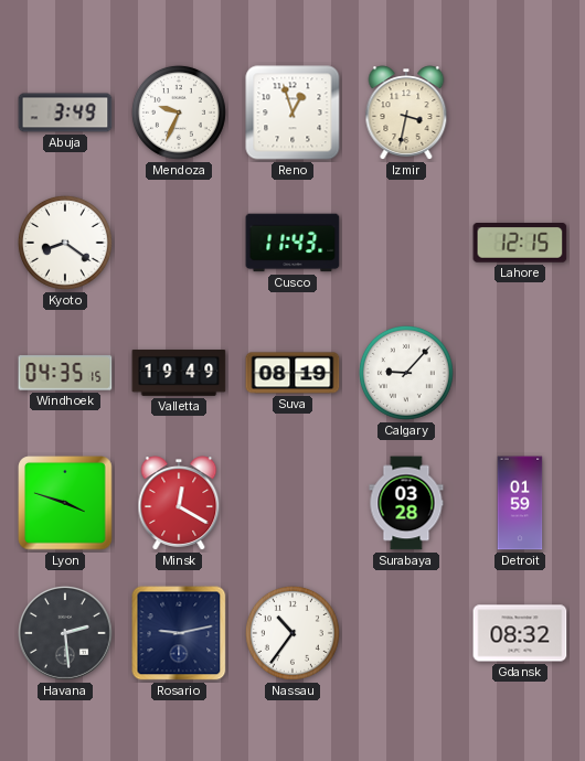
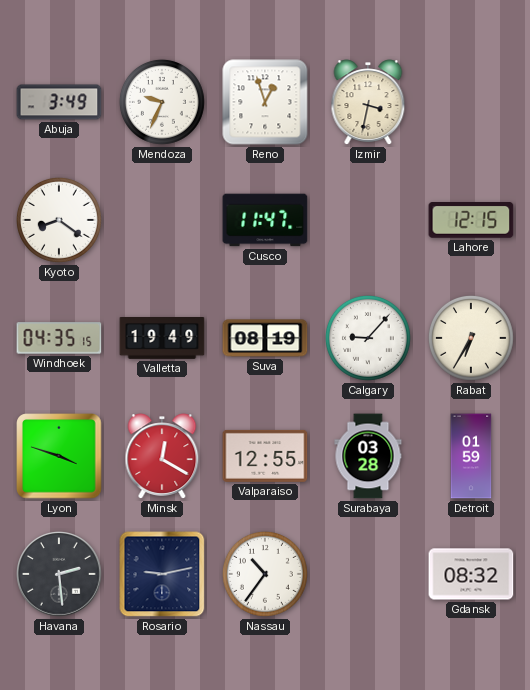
Cusco: 11:43 -> 11:47
Rabat: none -> 6:35
Valparaiso: none -> 12:55
